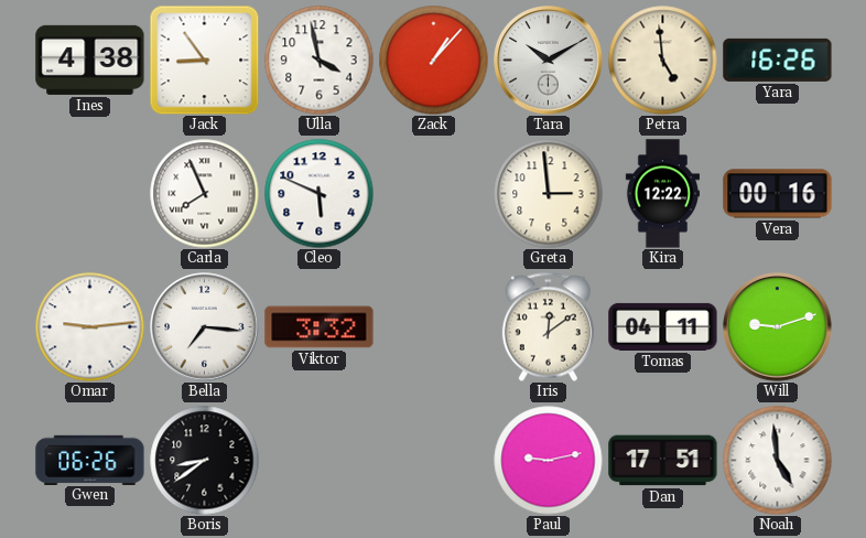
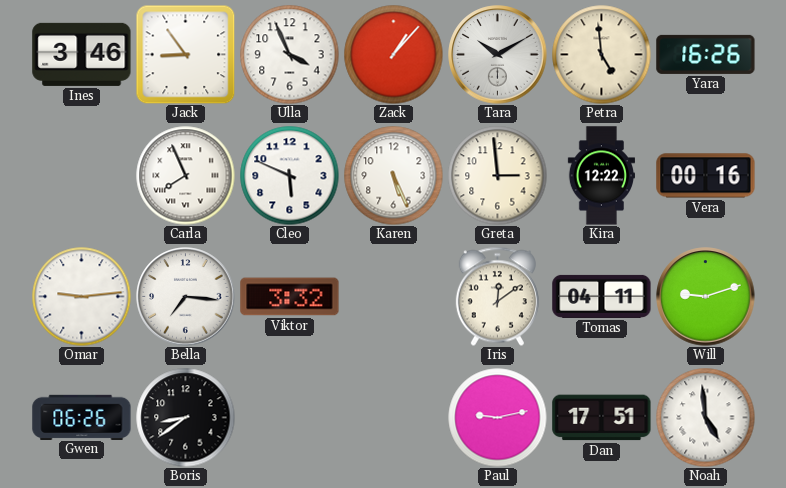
Ines: 4:38 -> 3:46
Ulla: 3:58 -> 3:56
Karen: none -> 5:26
